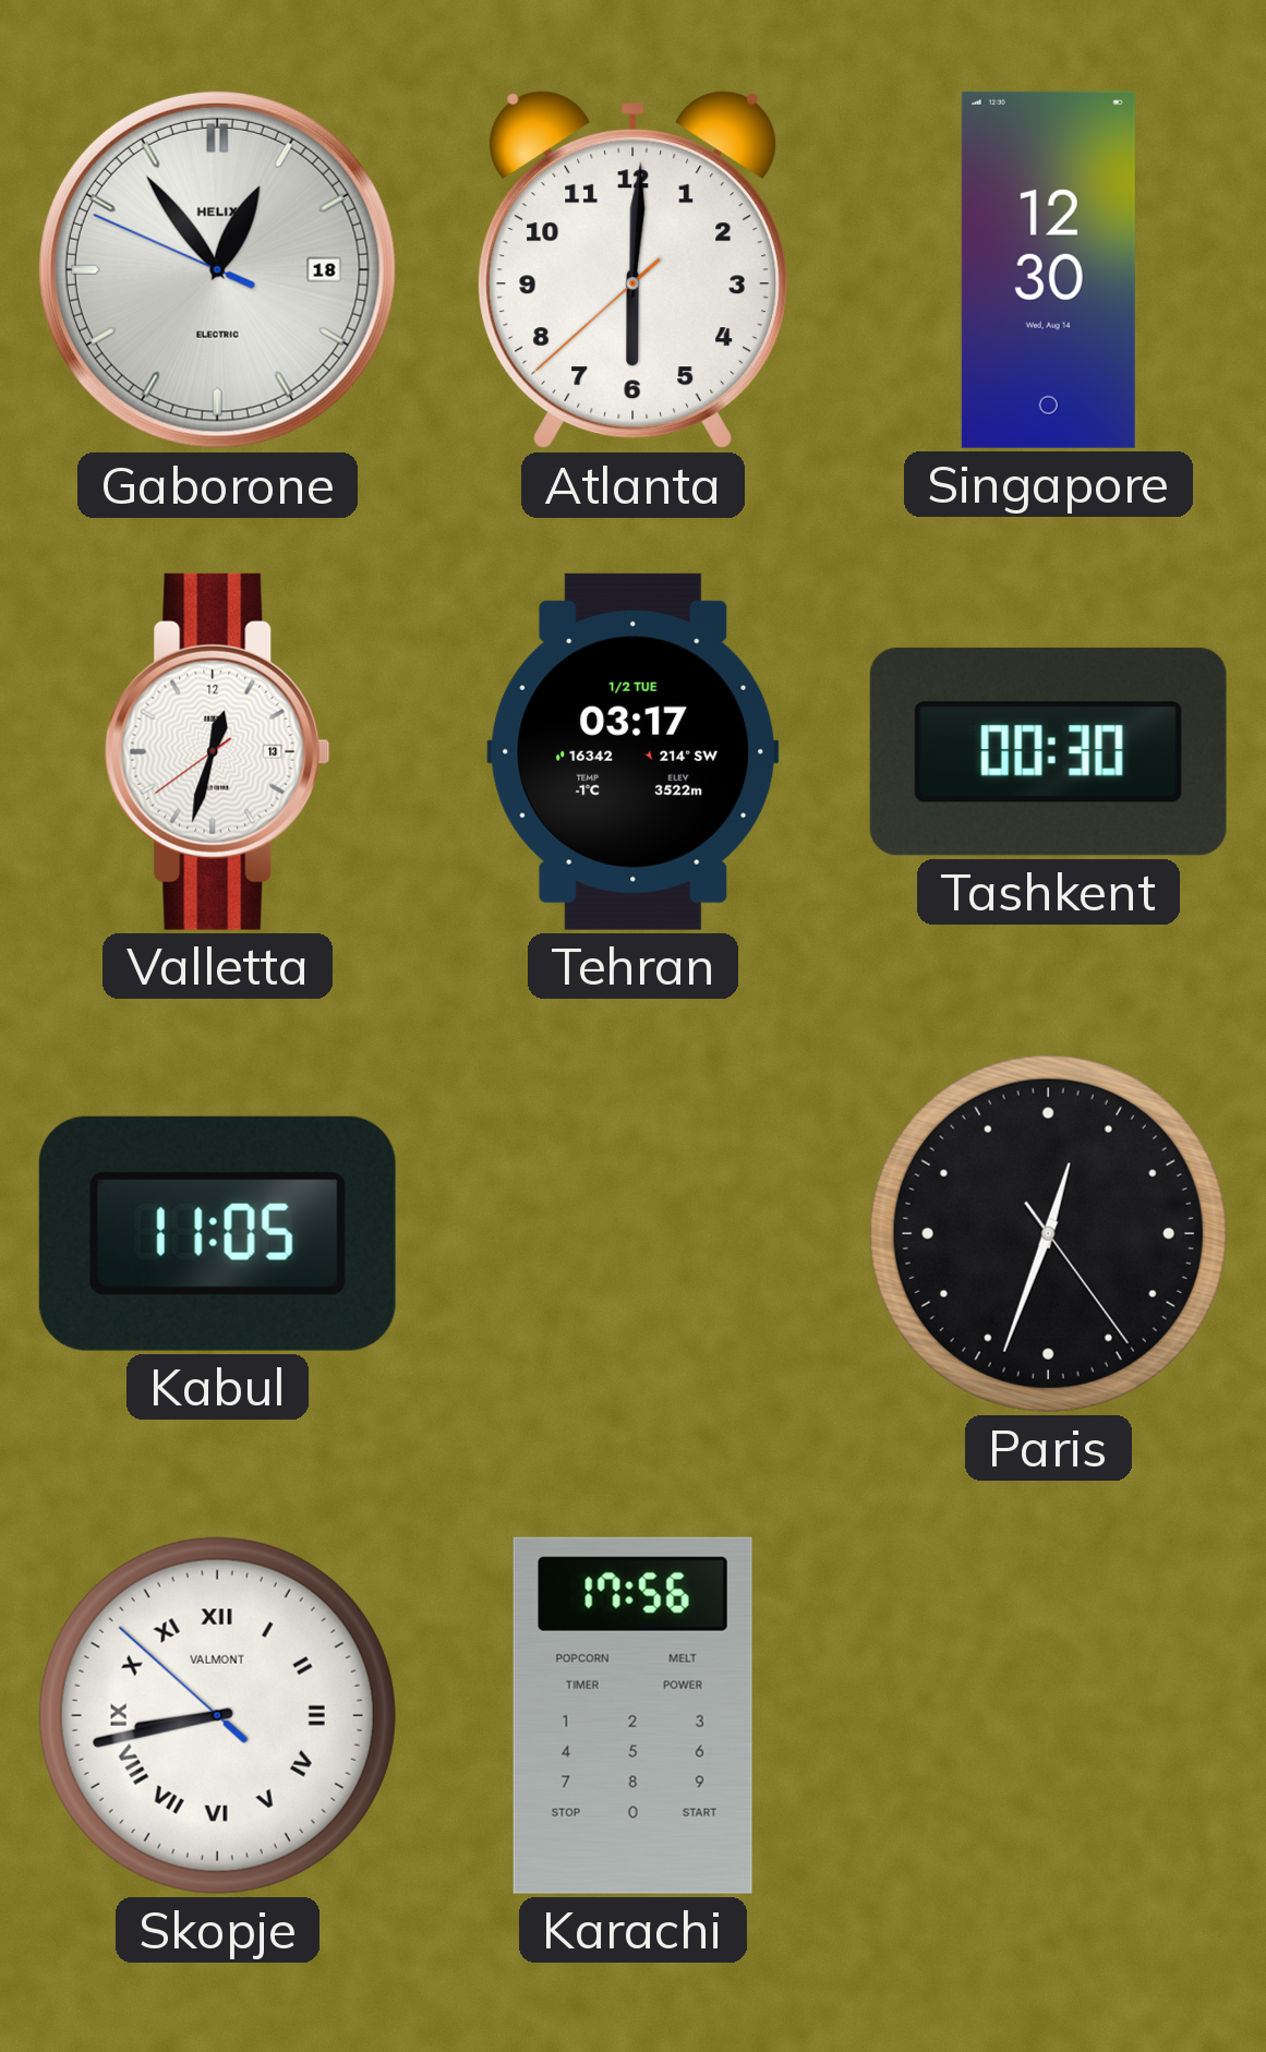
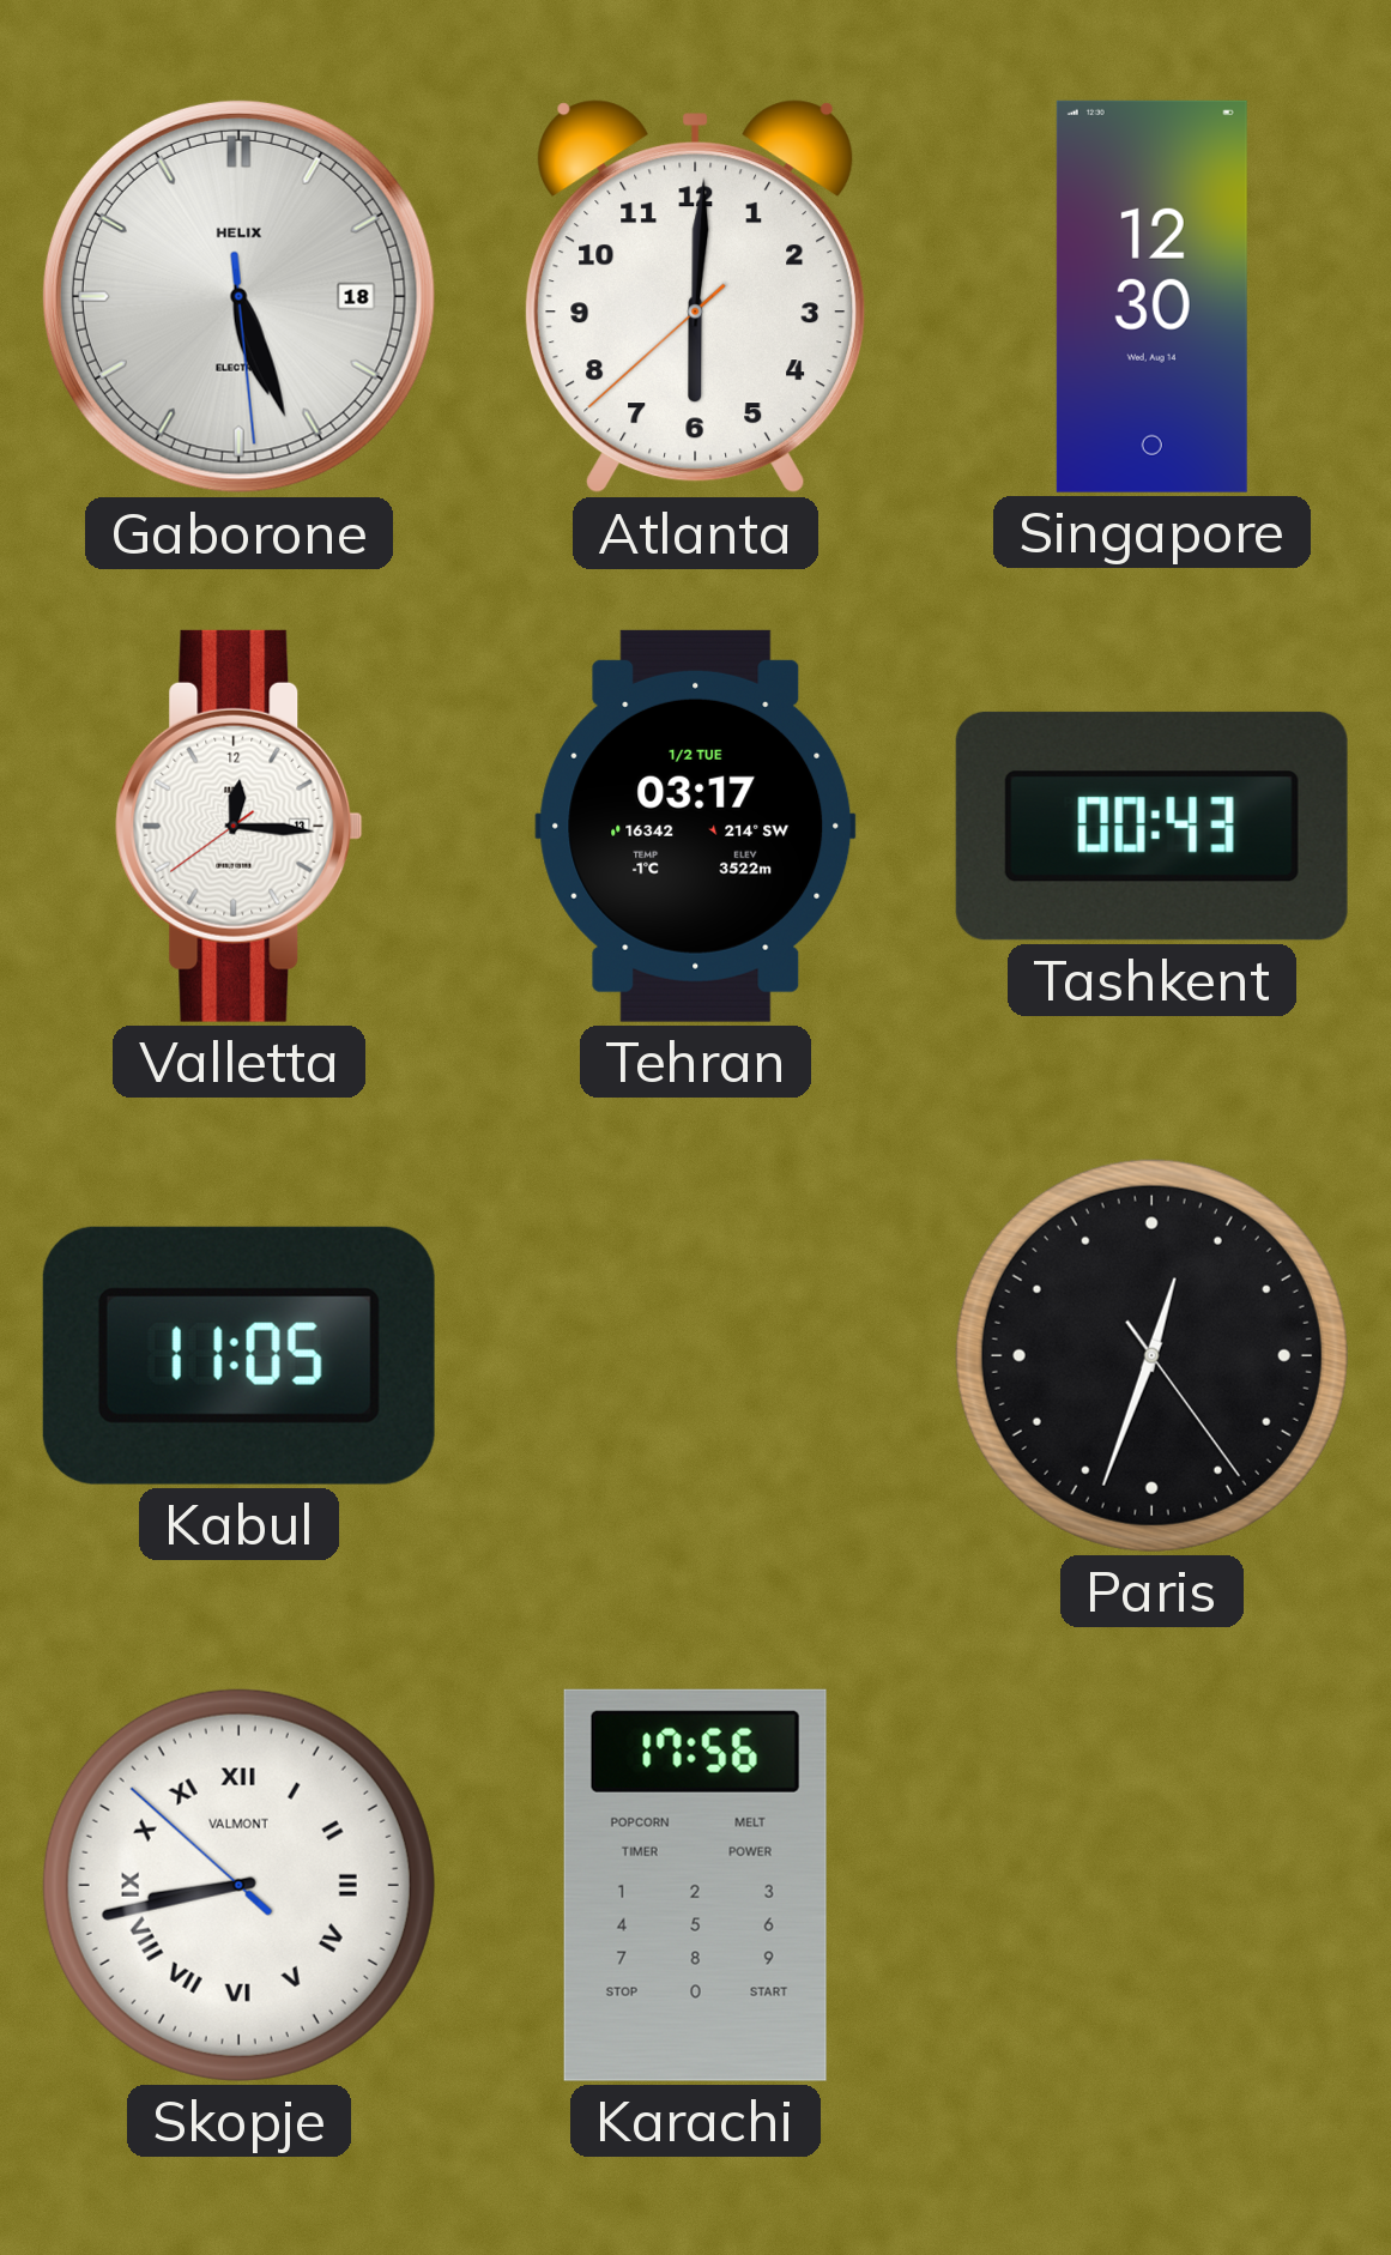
Gaborone: 12:53 -> 5:26
Valletta: 12:32 -> 12:15
Tashkent: 00:30 -> 00:43
